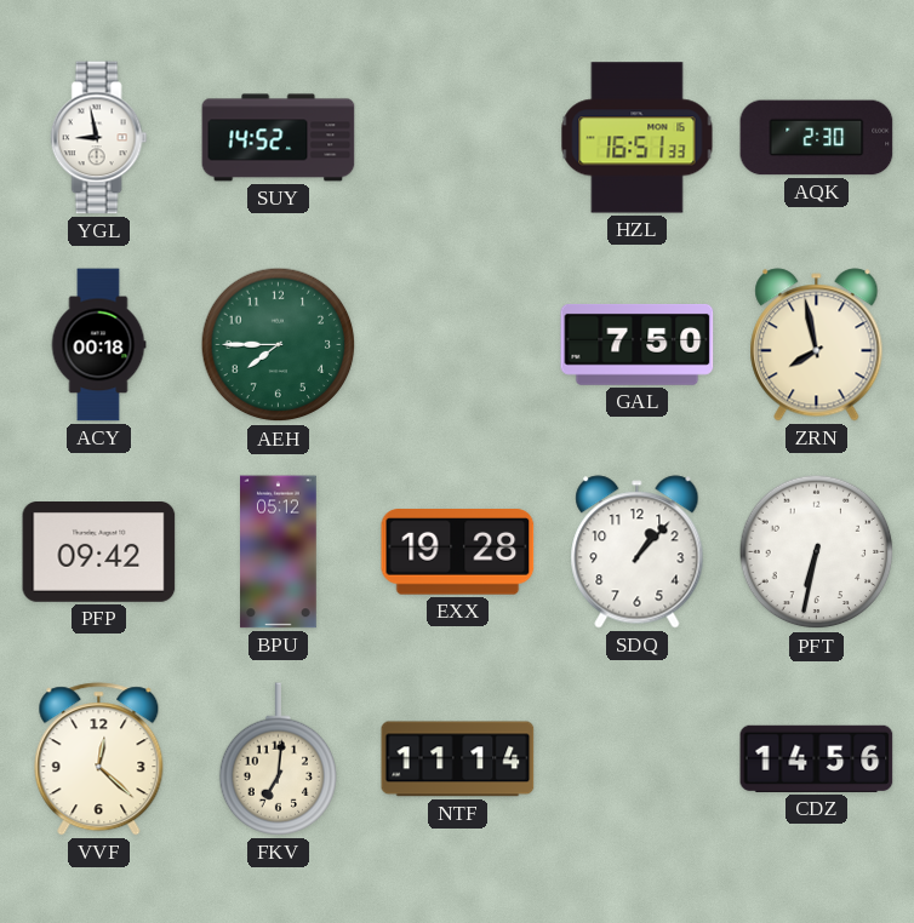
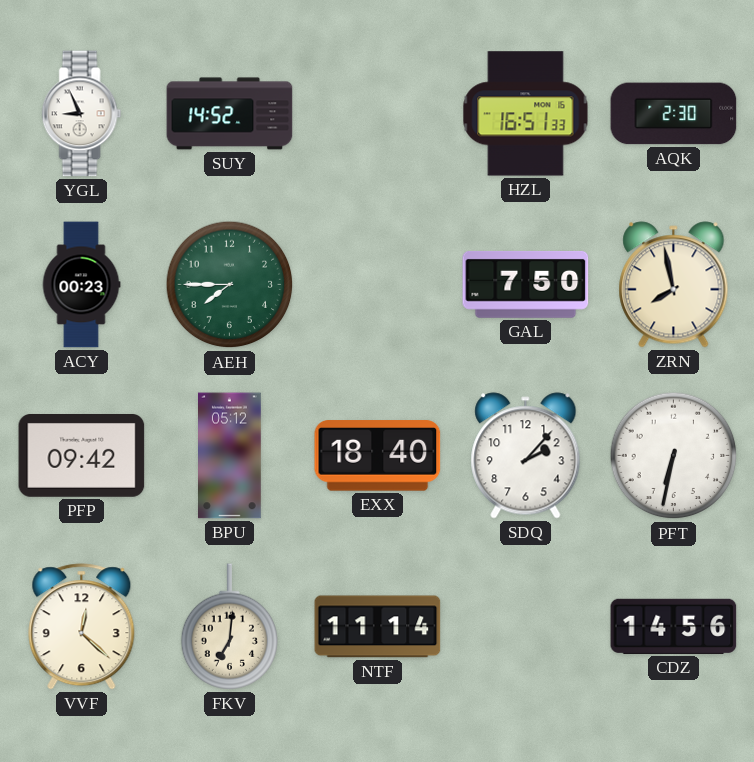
YGL: 8:58 -> 8:56
ACY: 00:18 -> 00:23
EXX: 19:28 -> 18:40
SDQ: 1:07 -> 2:07
